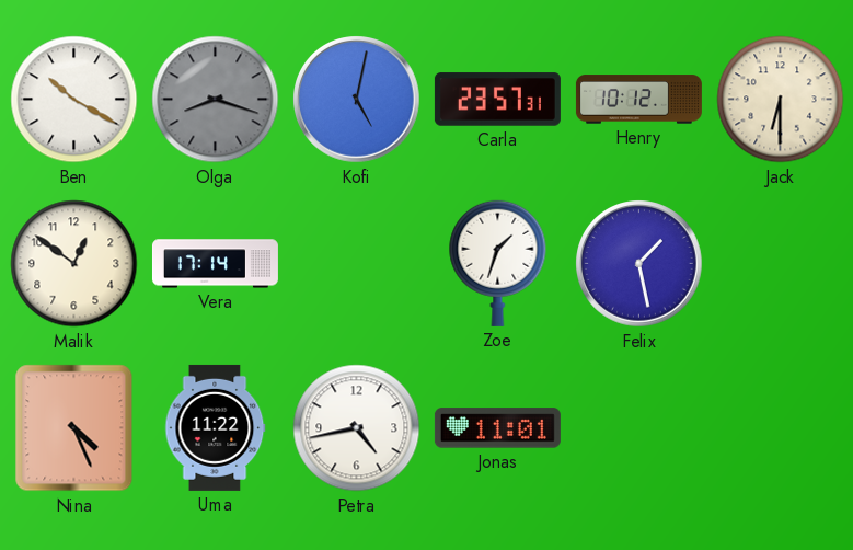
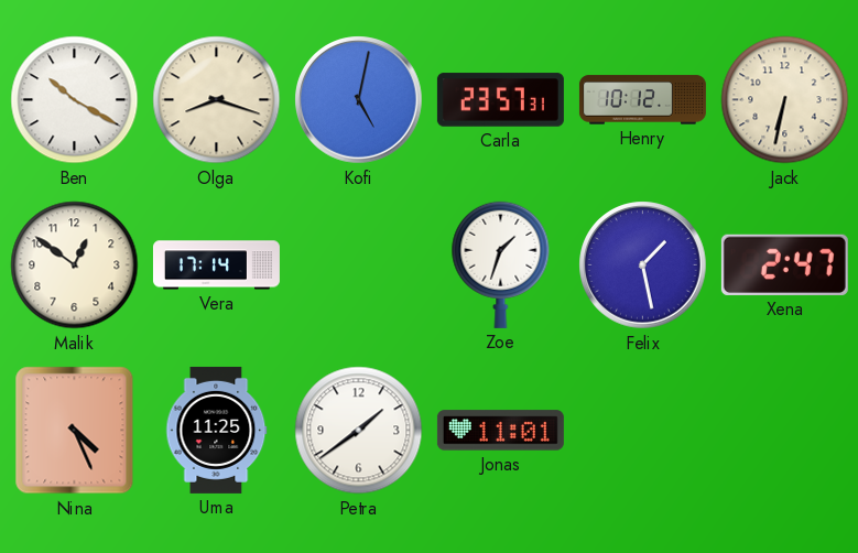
Olga dial: grey -> cream
Jack: 6:30 -> 6:32
Xena: none -> 2:47
Uma: 11:22 -> 11:25
Petra: 4:43 -> 1:39
